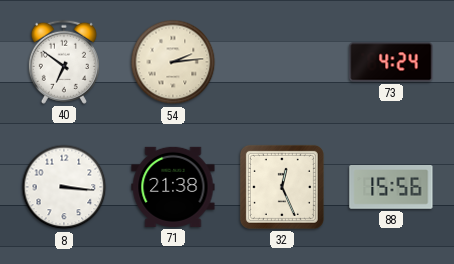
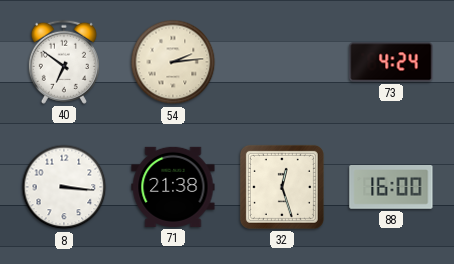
32: 12:26 -> 12:27
88: 15:56 -> 16:00
